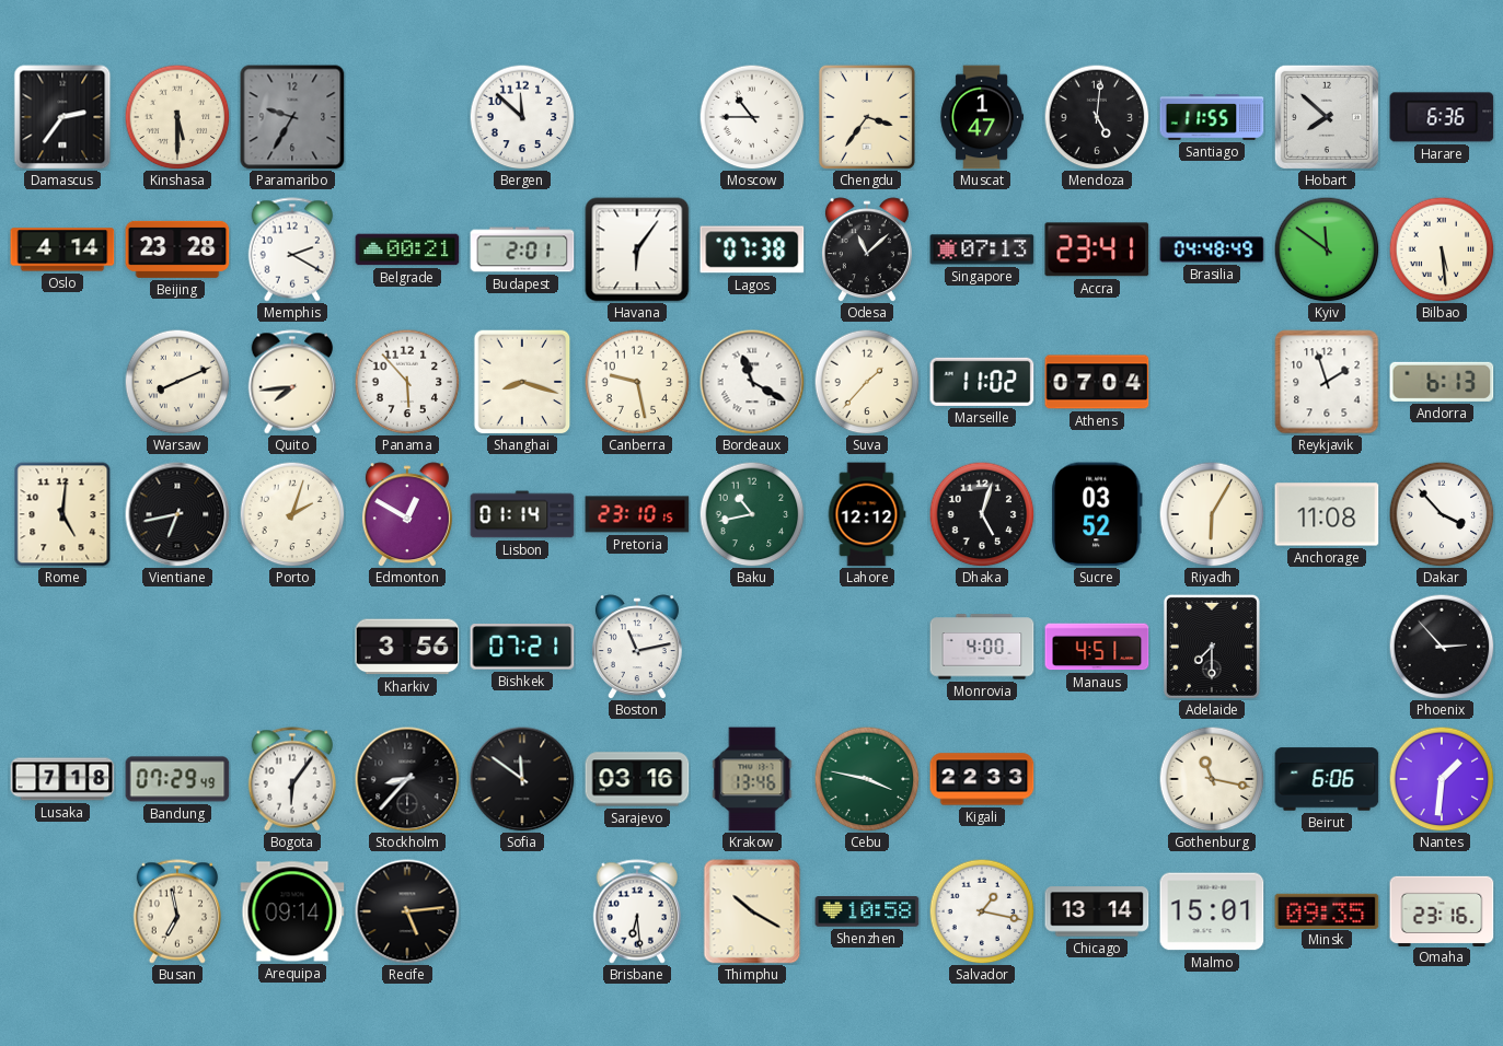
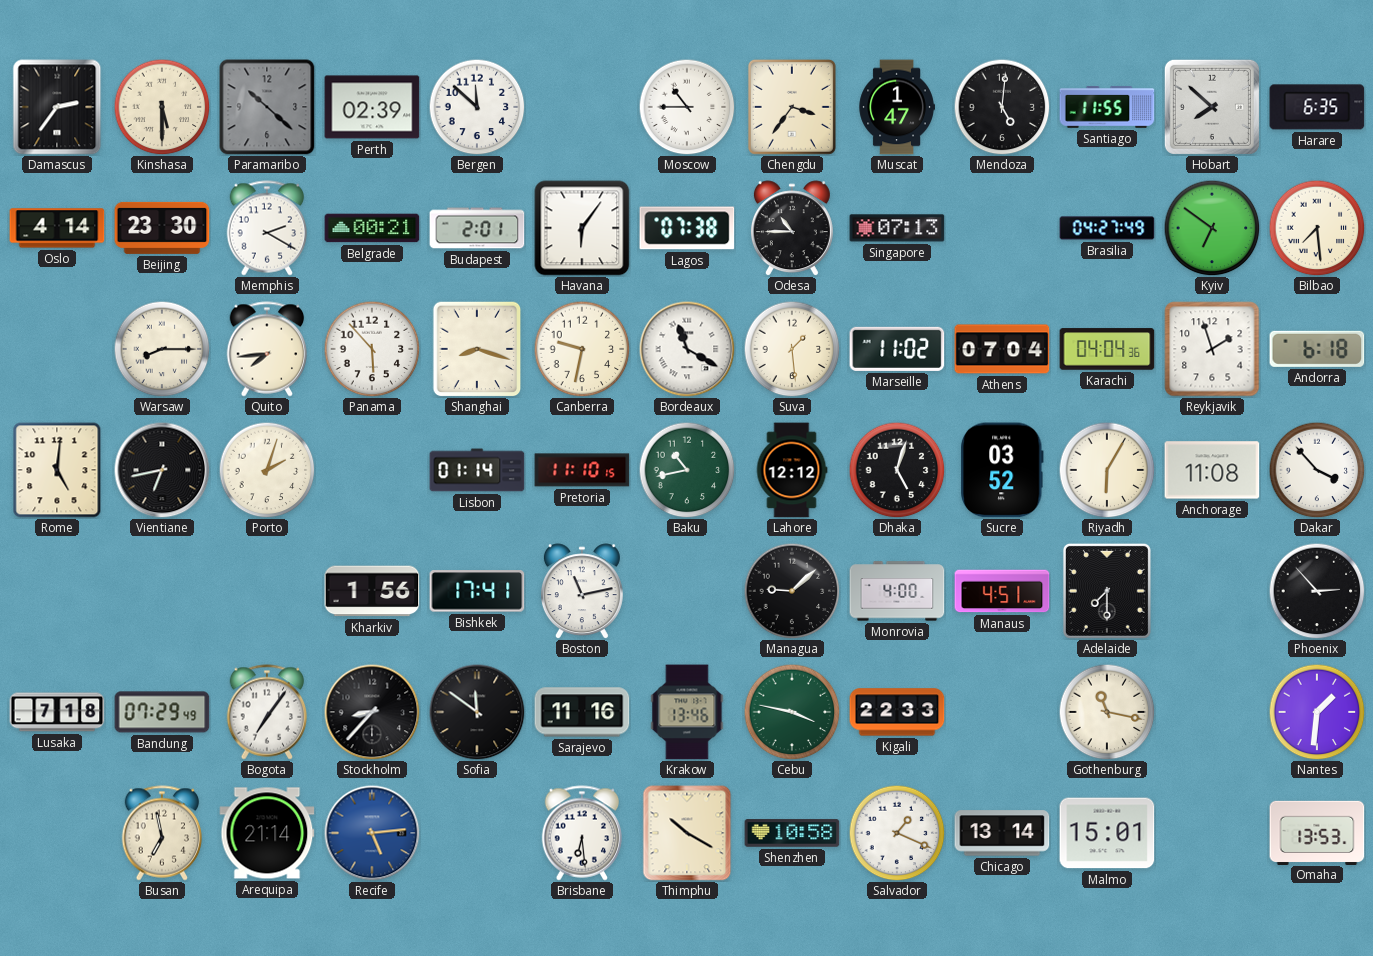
Paramaribo: 9:35 -> 10:22
Perth: none -> 02:39
Harare: 6:36 -> 6:35
Beijing: 23:28 -> 23:30
Odesa: 11:08 -> 10:45
Accra: 23:41 -> none
Brasilia: 04:48 -> 04:27
Kyiv: 11:51 -> 6:51
Bilbao: 5:29 -> 7:29
Warsaw: 8:11 -> 8:15
Canberra: 9:28 -> 9:32
Suva: 1:37 -> 1:29
Karachi: none -> 04:04
Andorra: 6:13 -> 6:18
Edmonton: 12:50 -> none
Pretoria: 23:10 -> 11:10
Kharkiv: 3:56 -> 1:56
Bishkek: 07:21 -> 17:41
Managua: none -> 9:08
Bogota: 6:06 -> 7:06
Sarajevo: 03:16 -> 11:16
Beirut: 6:06 -> none
Arequipa: 09:14 -> 21:14
Recife dial: black -> blue
Salvador: 1:17 -> 1:19
Minsk: 09:35 -> none
Omaha: 23:16 -> 13:53
